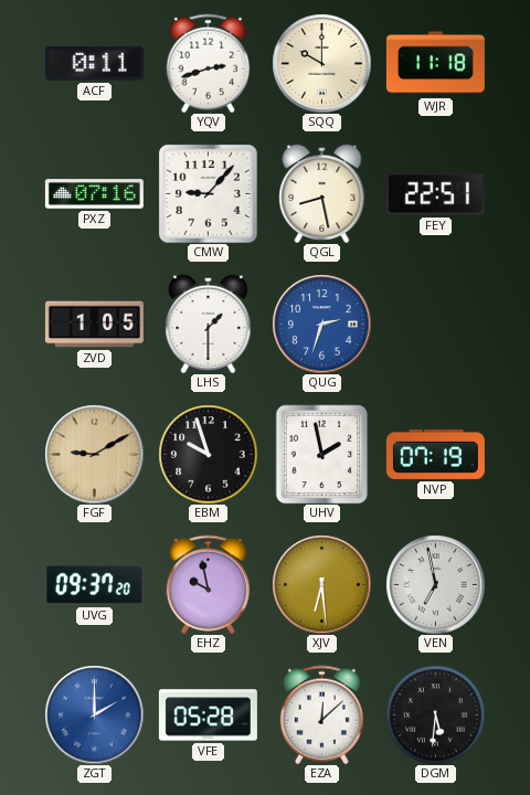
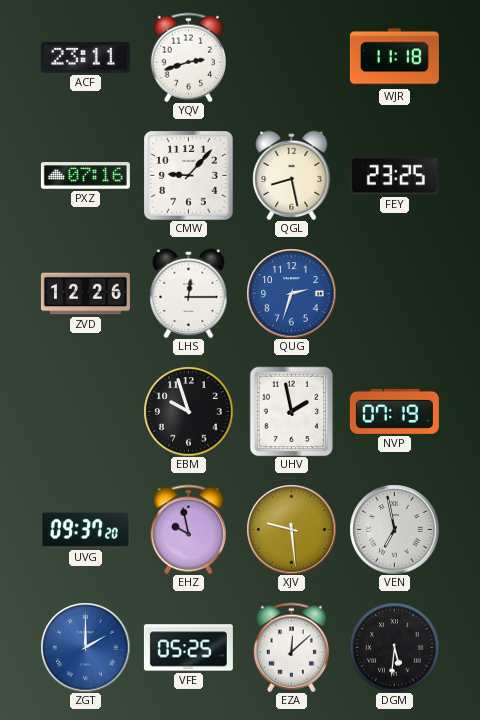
ACF: 0:11 -> 23:11
SQQ: 10:00 -> none
FEY: 22:51 -> 23:25
ZVD: 1:05 -> 12:26
LHS: 1:30 -> 12:15
FGF: 9:10 -> none
XJV: 6:29 -> 9:29
VFE: 05:28 -> 05:25
